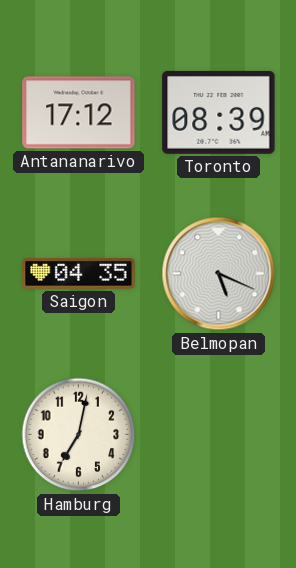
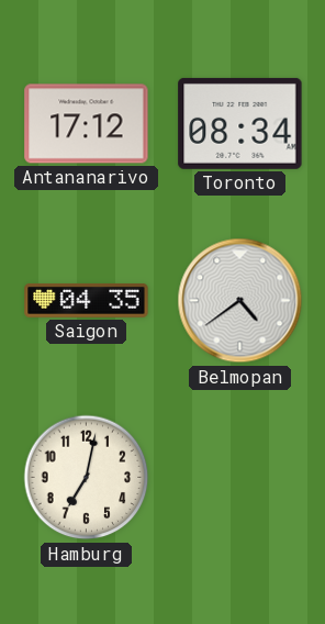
Toronto: 08:39 -> 08:34
Belmopan: 5:19 -> 4:39
